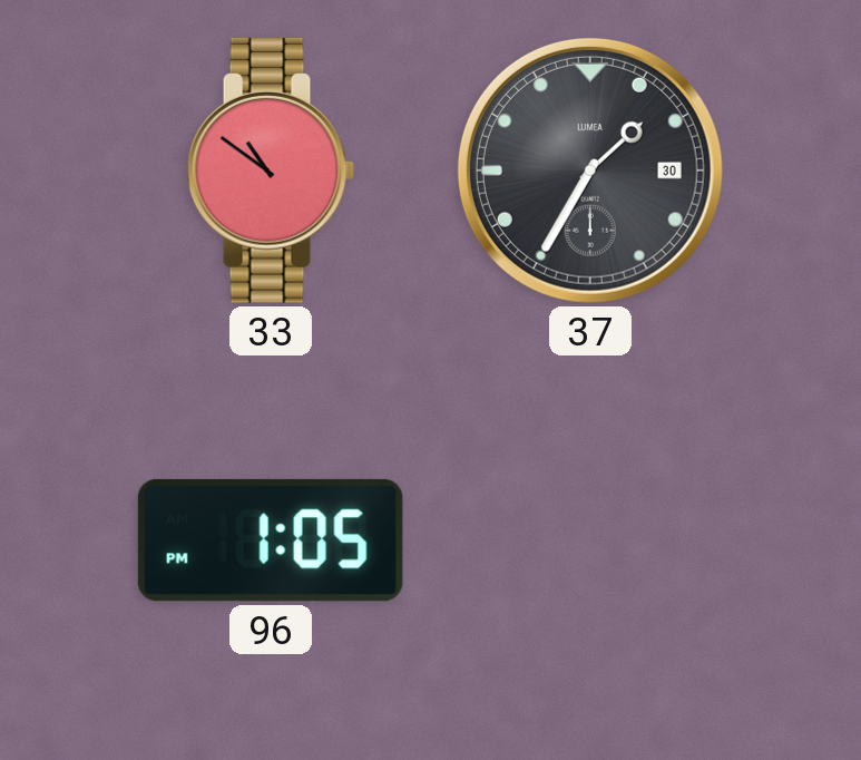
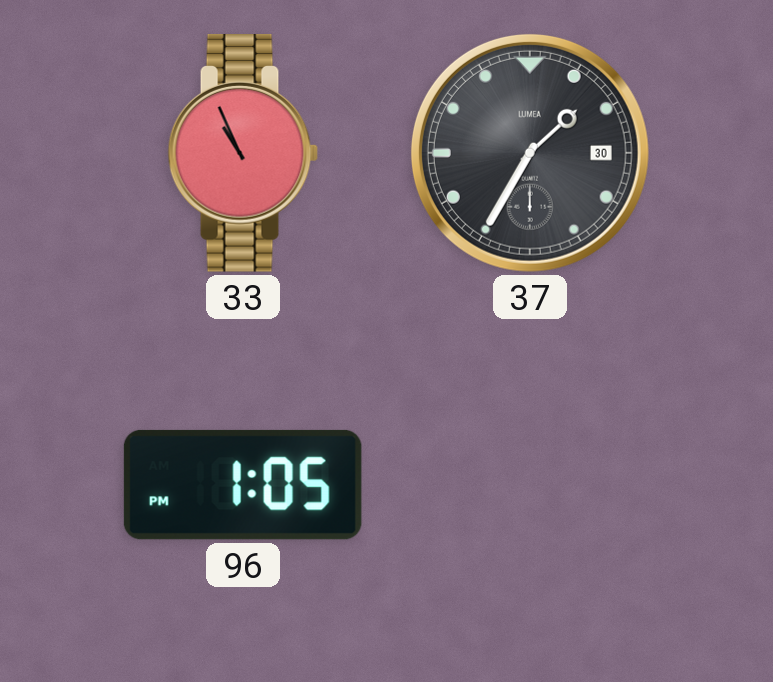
33: 10:51 -> 10:56
